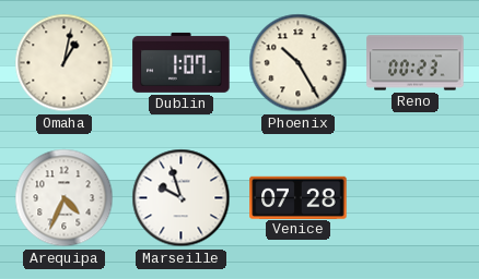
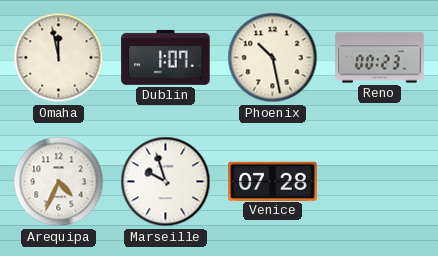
Omaha: 1:02 -> 11:58
Phoenix: 10:25 -> 10:28
